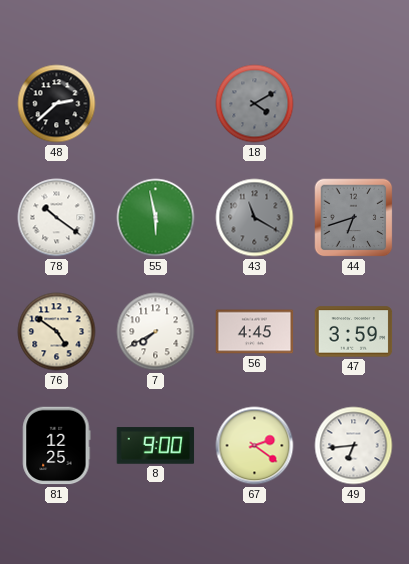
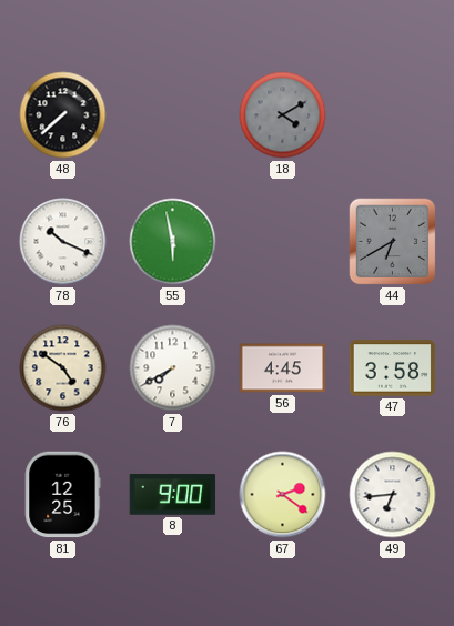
48: 2:38 -> 7:38
78: 10:21 -> 10:19
43: 11:20 -> none
44: 6:42 -> 6:40
47: 3:59 -> 3:58
